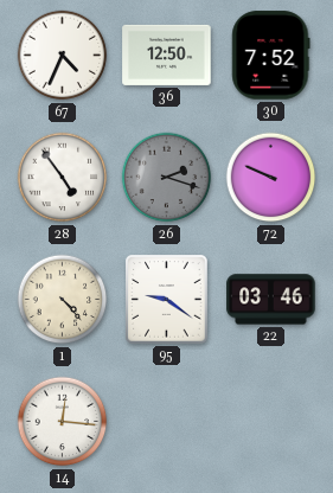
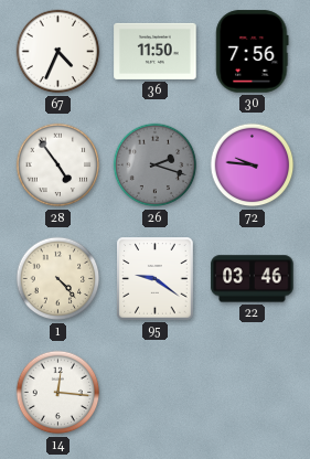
36: 12:50 -> 11:50
30: 7:52 -> 7:56
72: 9:49 -> 9:46
